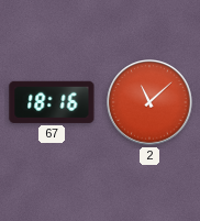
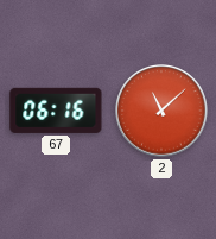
67: 18:16 -> 06:16
